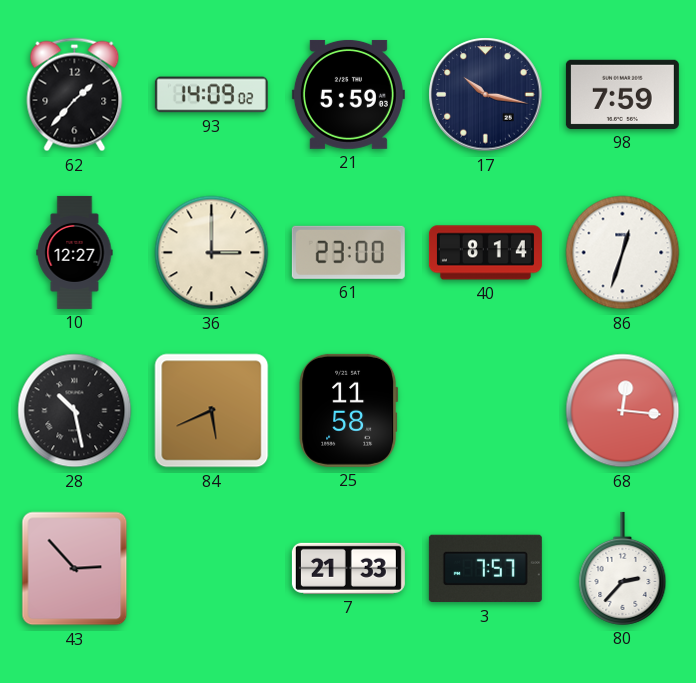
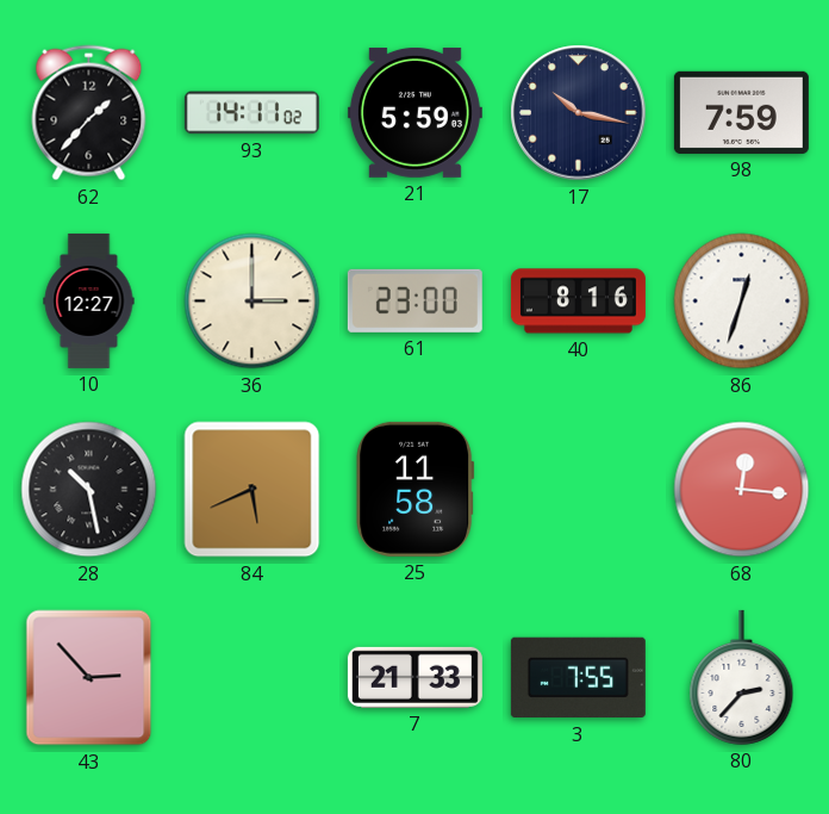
93: 14:09 -> 14:11
40: 8:14 -> 8:16
3: 7:57 -> 7:55
